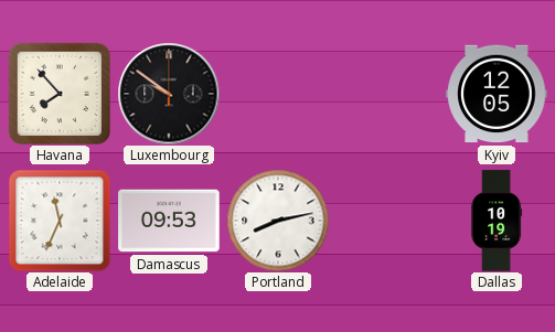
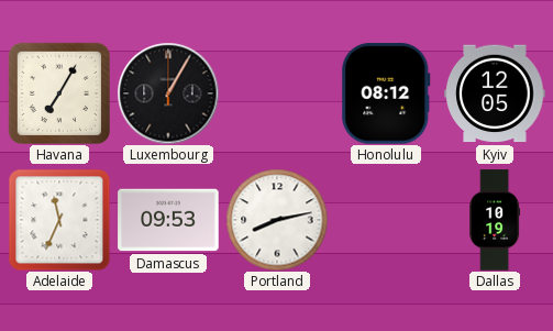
Havana: 7:53 -> 7:05
Luxembourg: 9:51 -> 1:05
Honolulu: none -> 08:12
